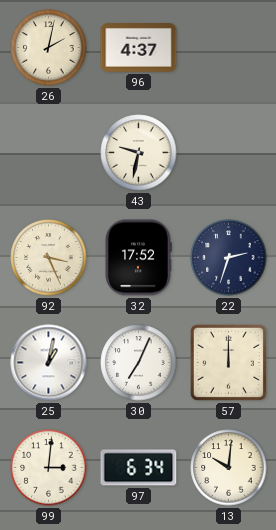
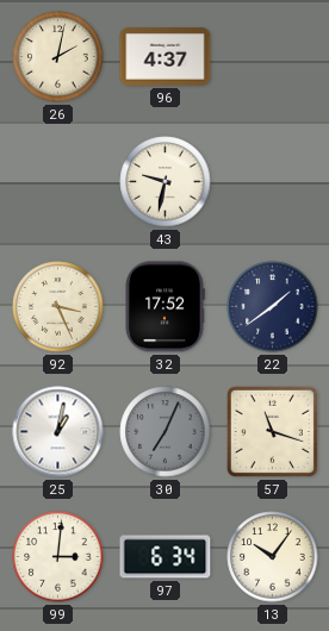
22: 2:33 -> 1:39
30 dial: white -> grey
57: 12:00 -> 11:18
13: 10:01 -> 10:06
